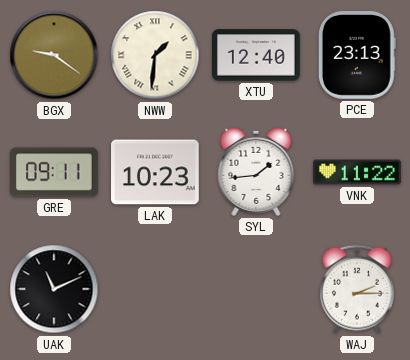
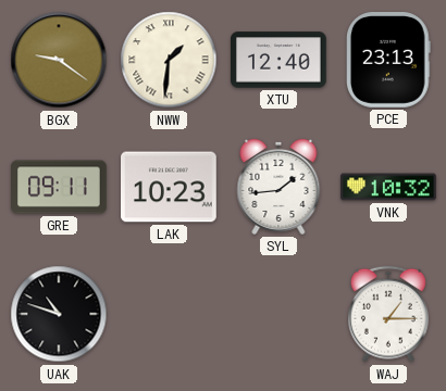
VNK: 11:22 -> 10:32
UAK: 11:11 -> 10:48
WAJ: 2:15 -> 1:15
